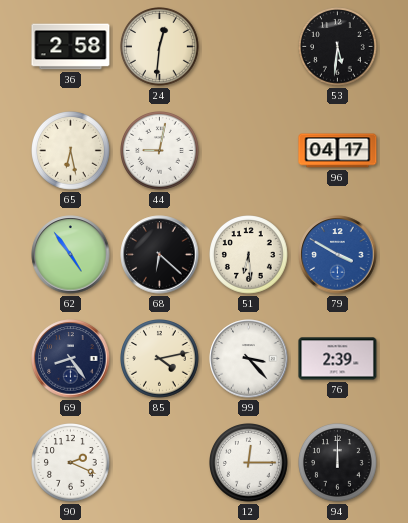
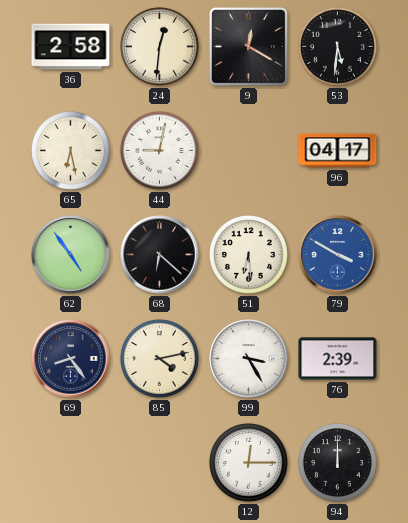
9: none -> 12:20
99: 3:23 -> 3:25
90: 2:19 -> none
